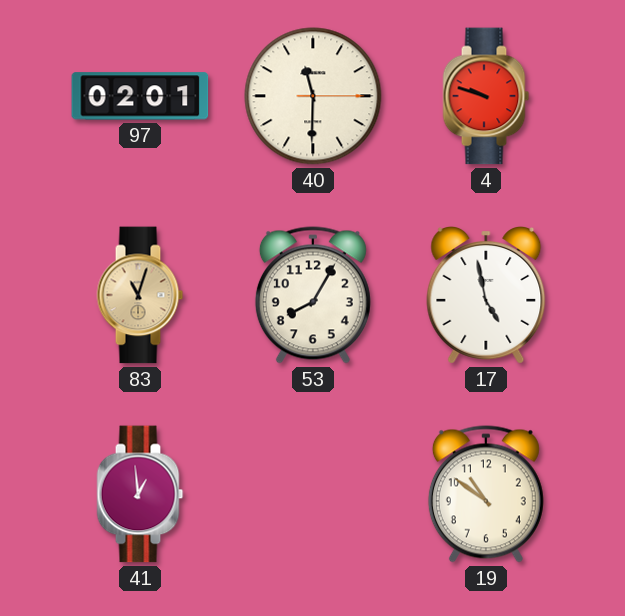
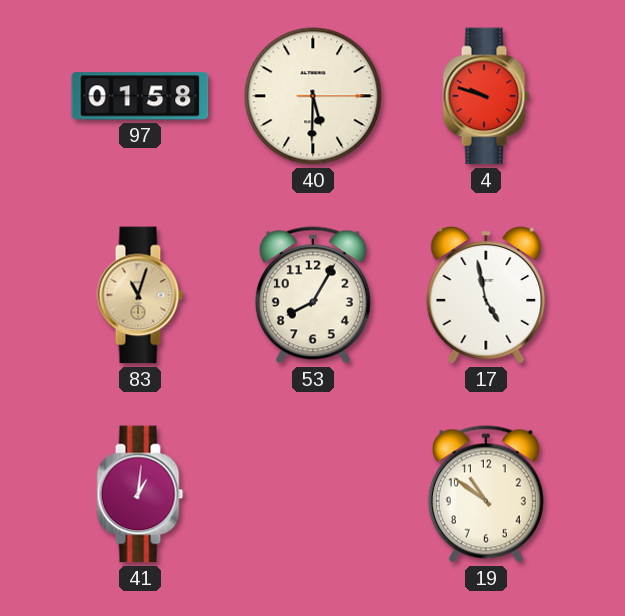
97: 02:01 -> 01:58
40: 11:30 -> 5:30
41: 12:59 -> 1:01
